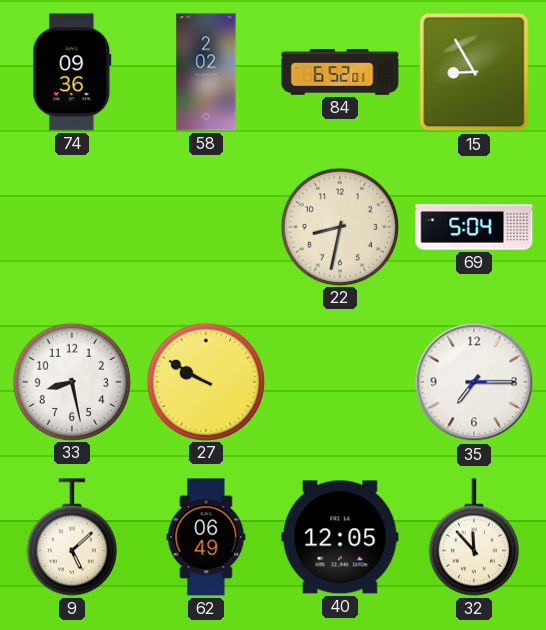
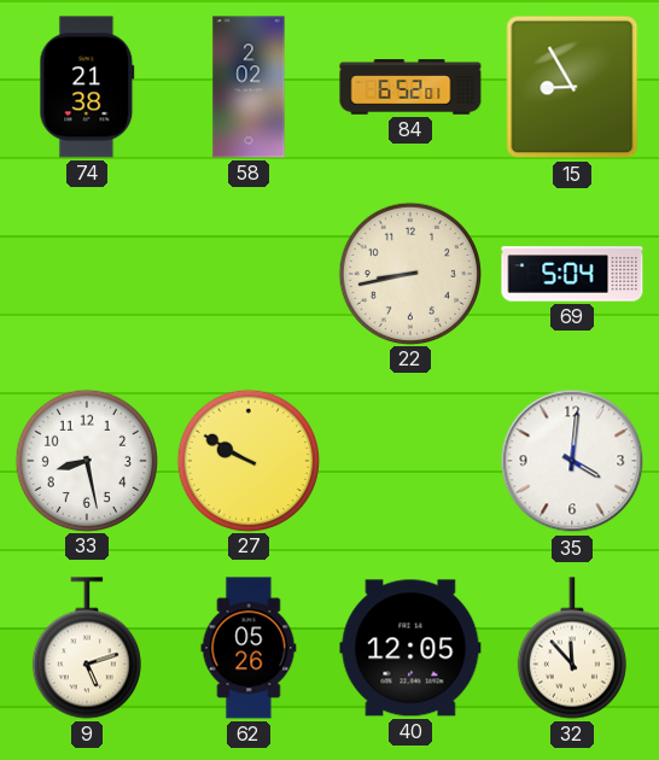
74: 09:36 -> 21:38
22: 8:32 -> 8:43
35: 7:15 -> 4:01
9: 5:08 -> 5:12
62: 06:49 -> 05:26
